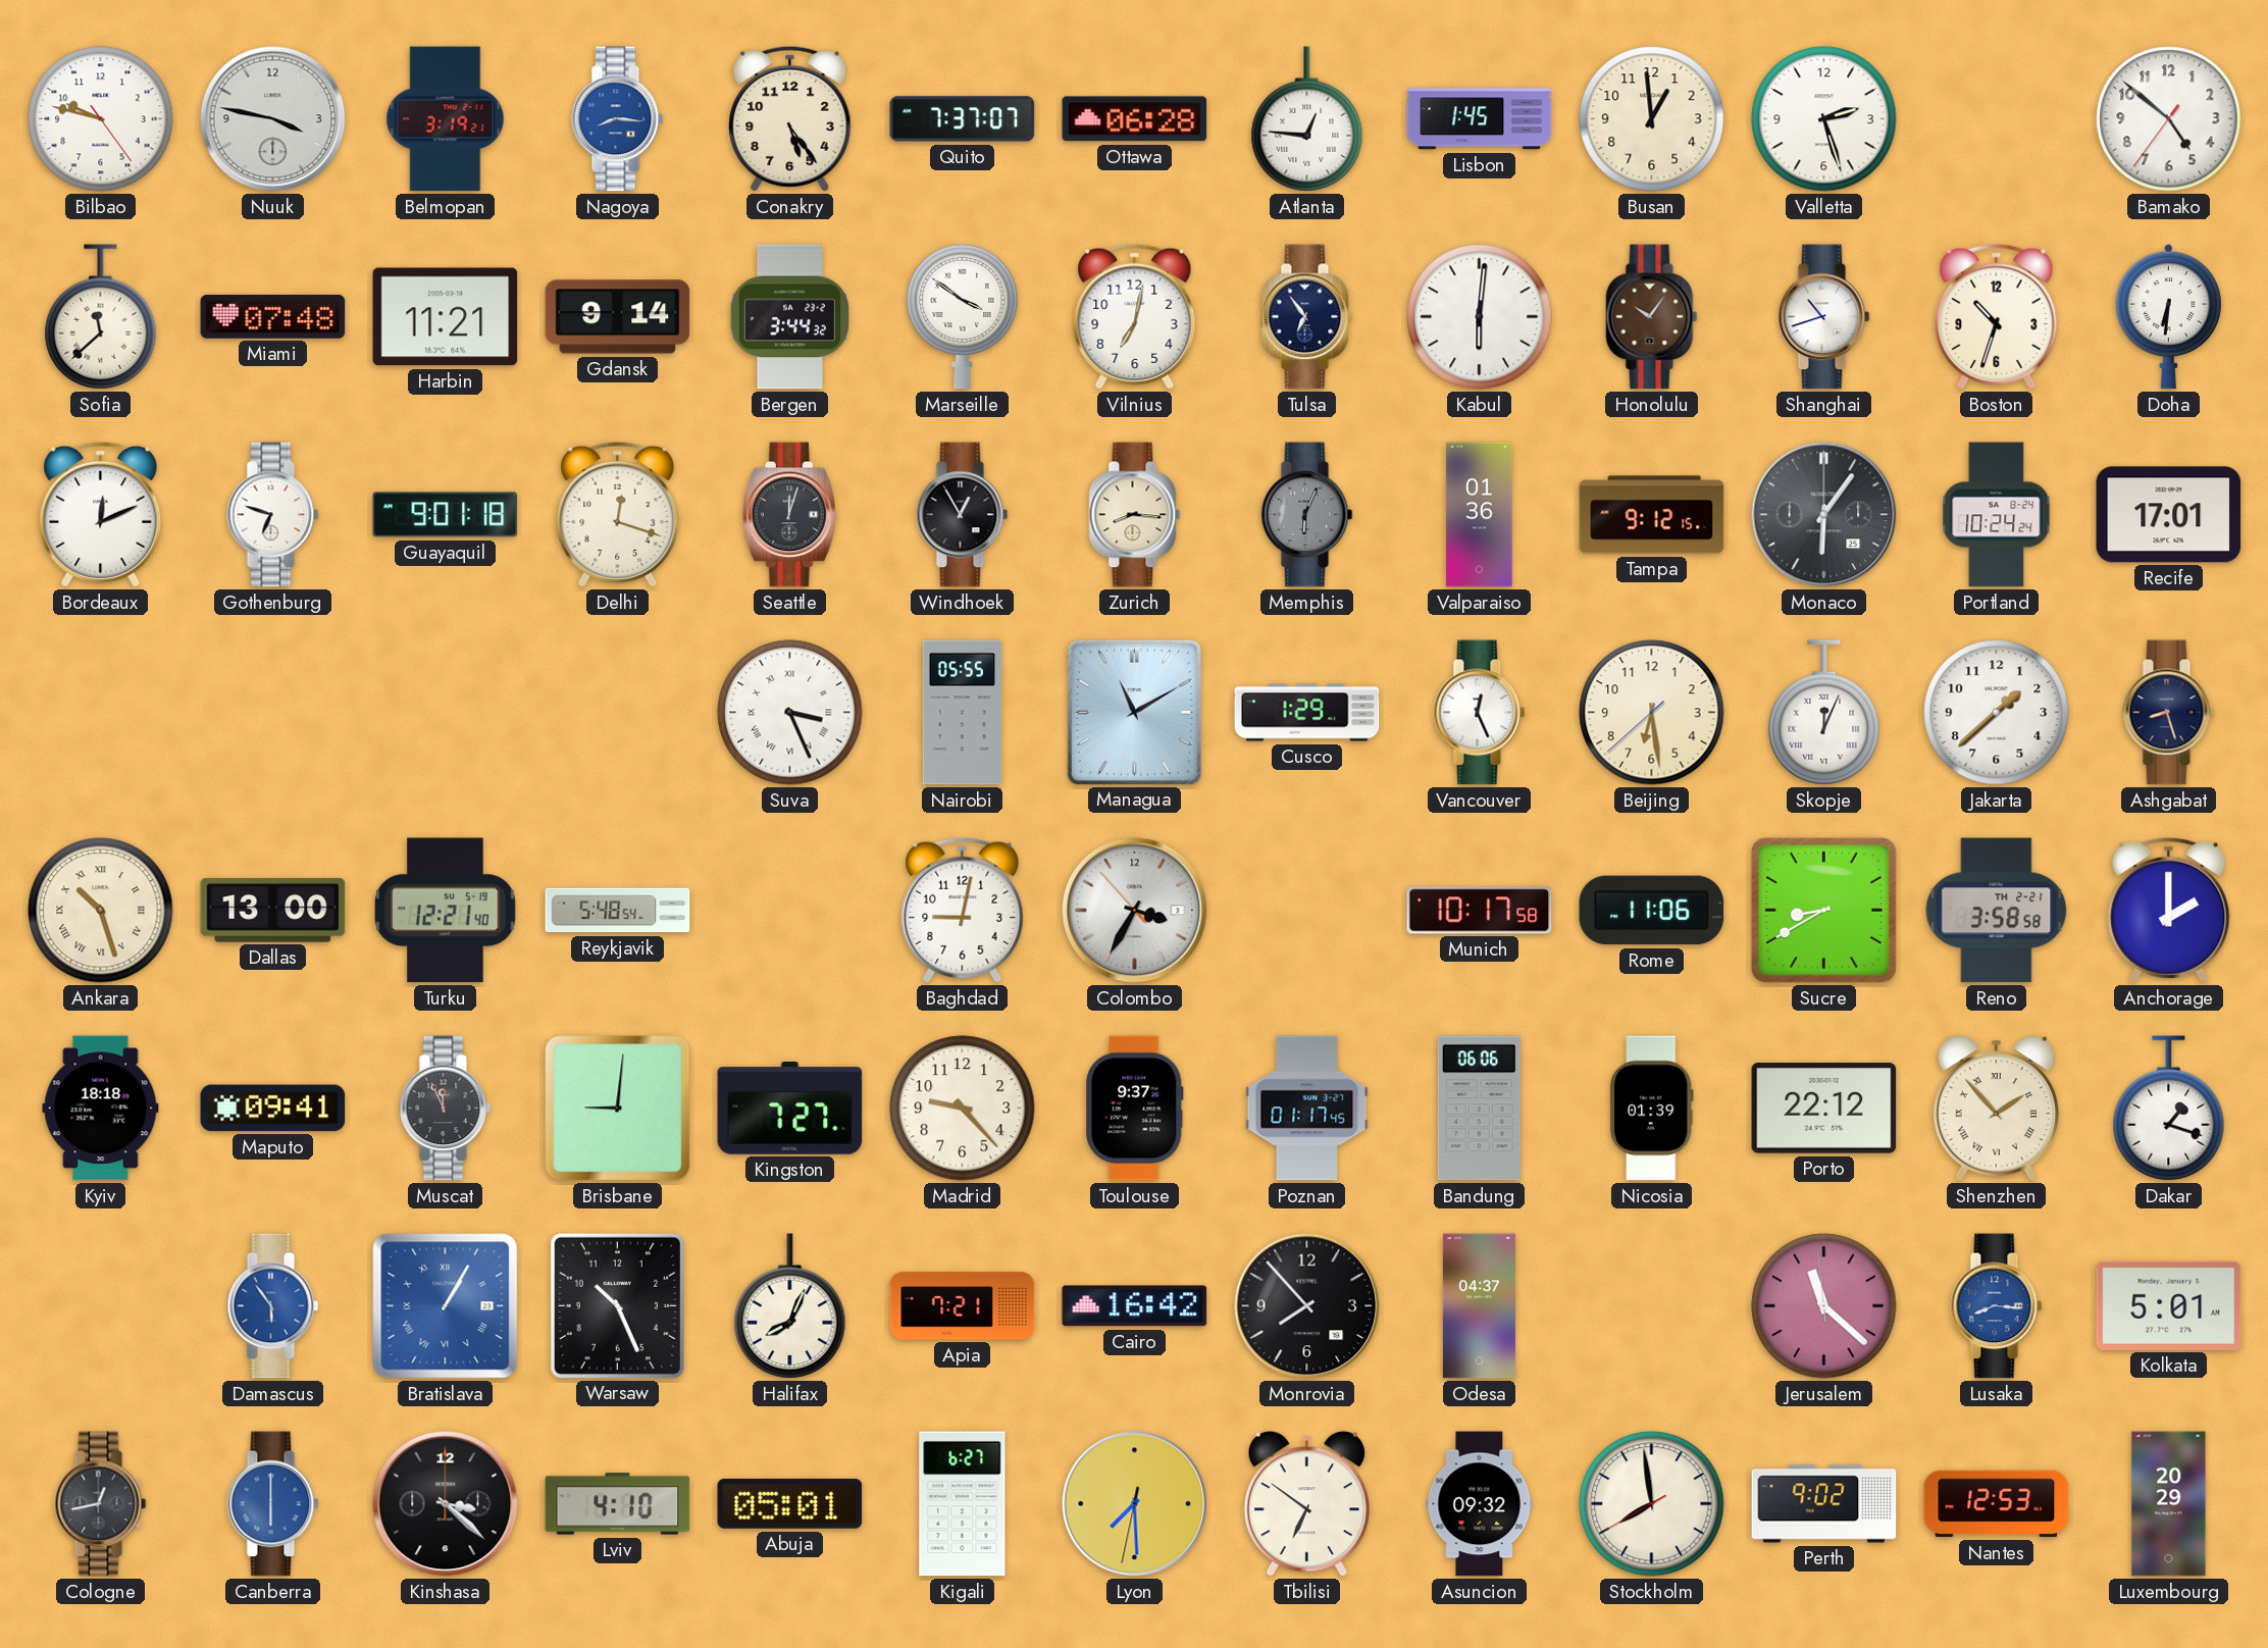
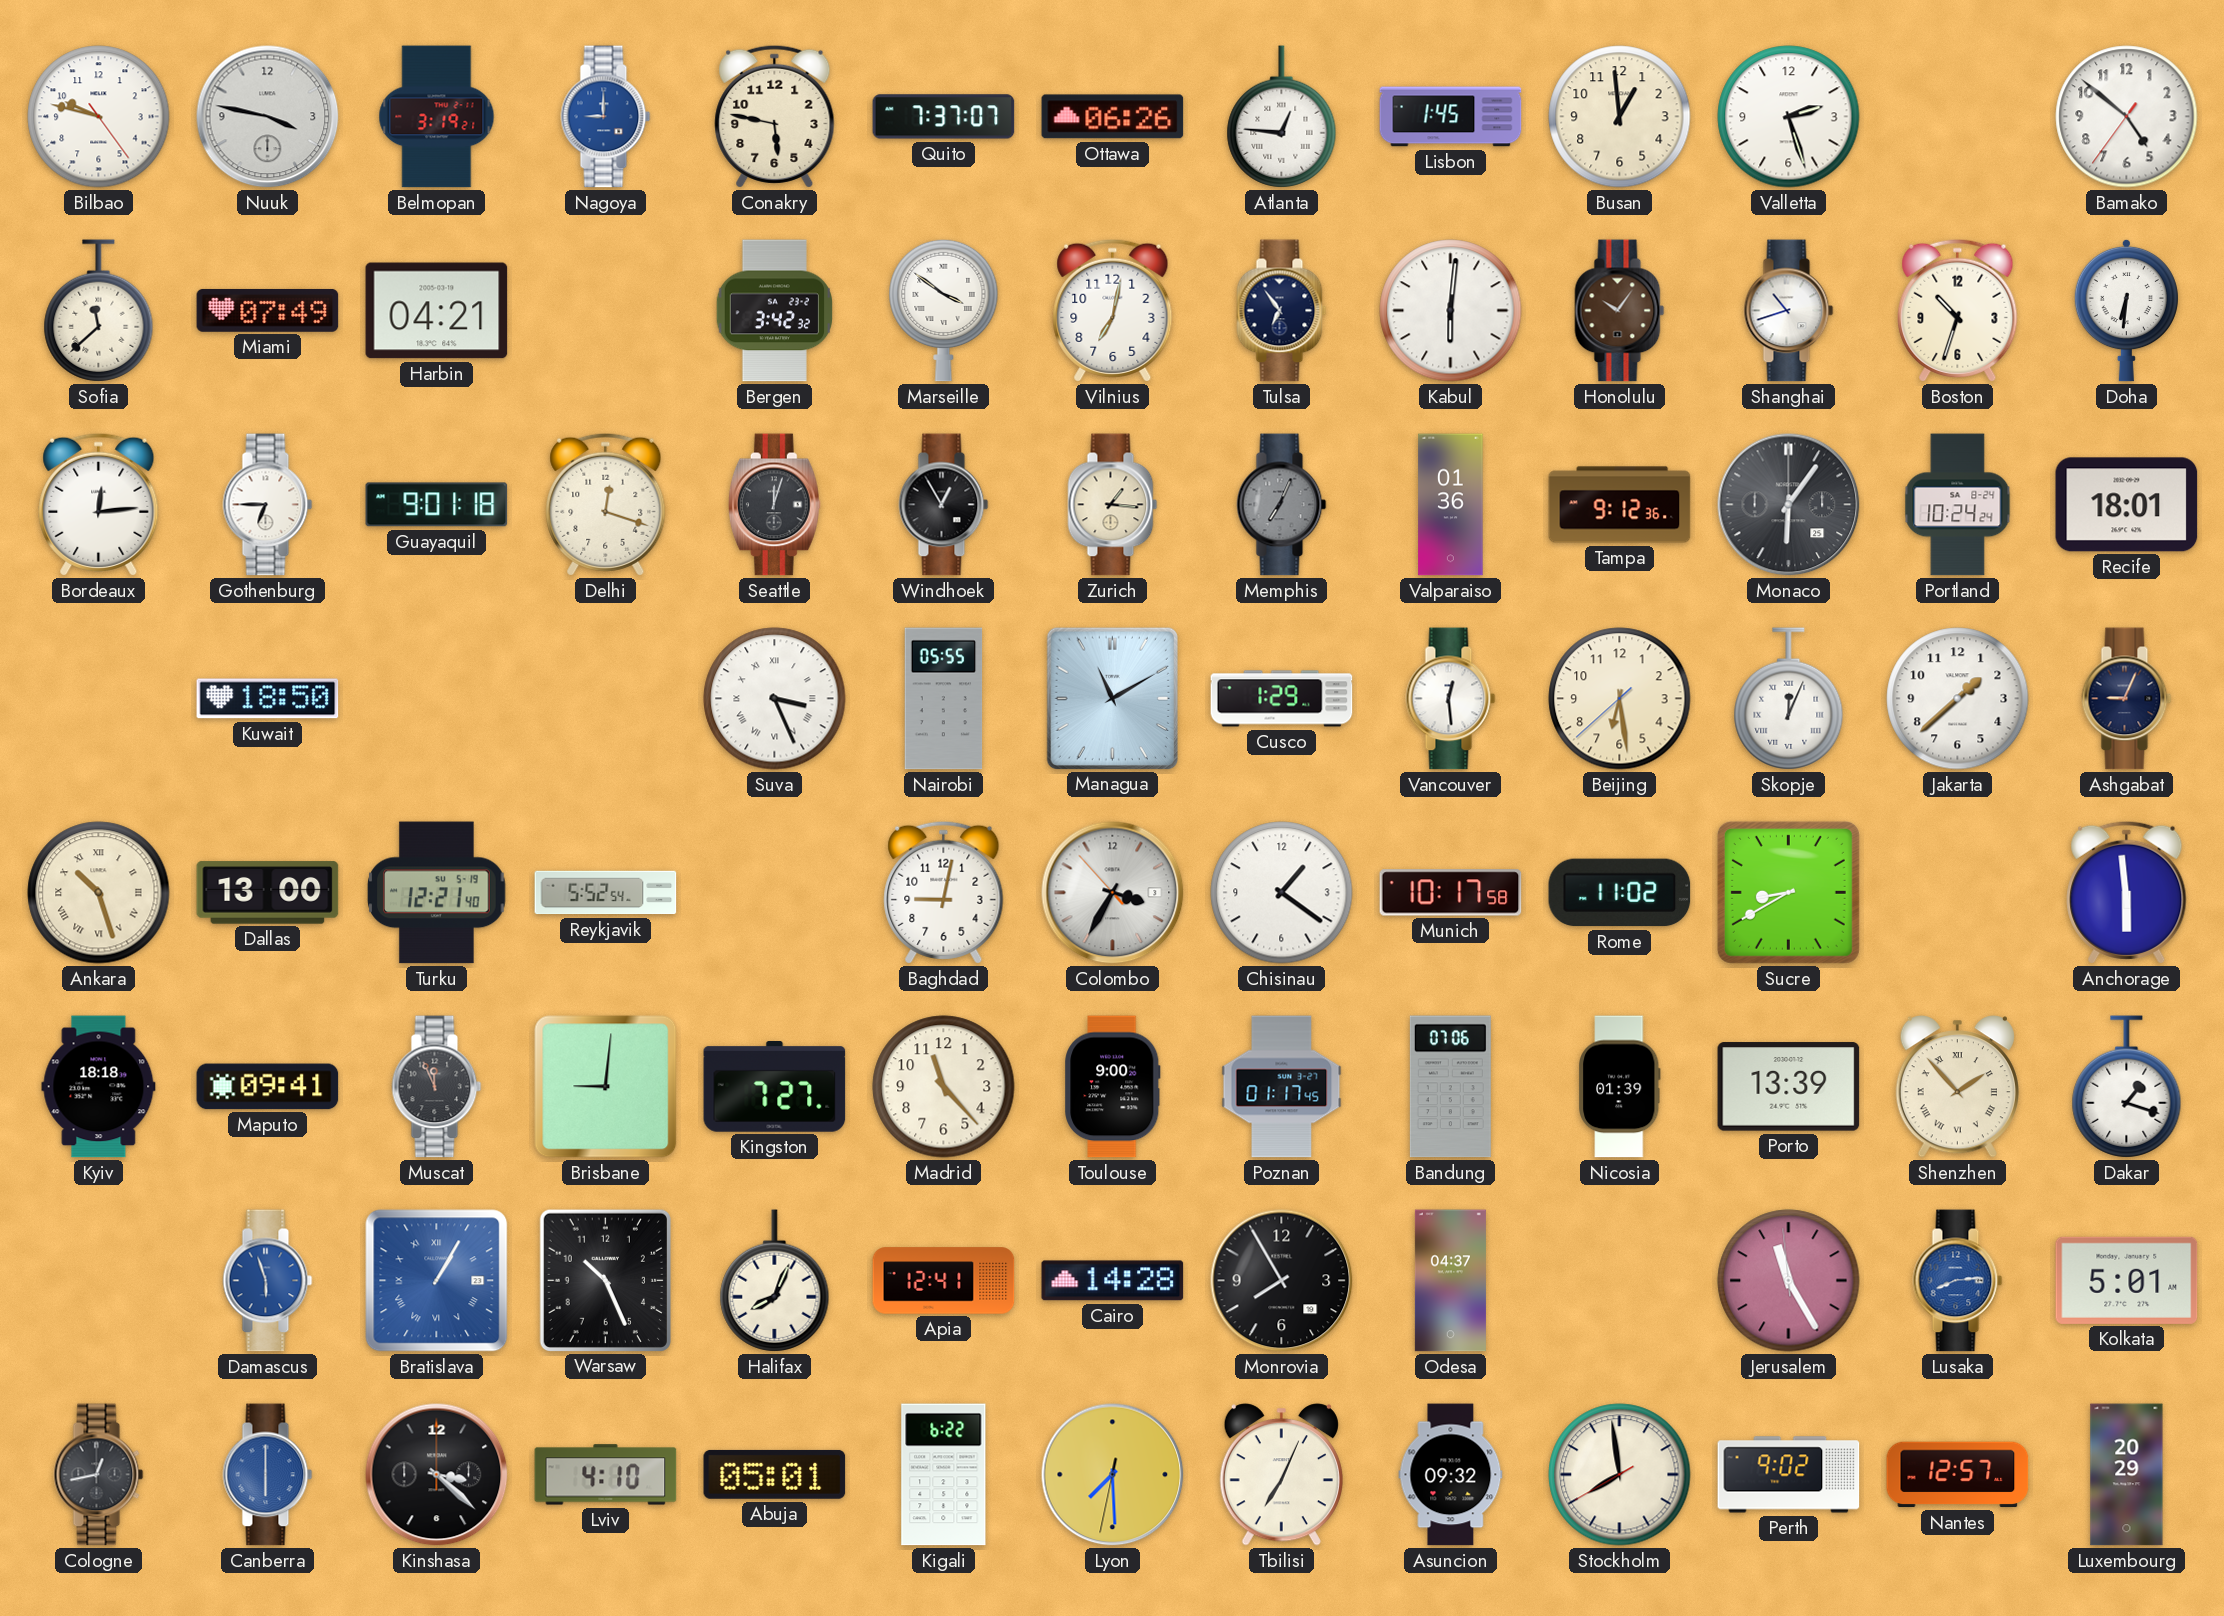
Nagoya: 8:16 -> 9:00
Conakry: 5:24 -> 5:47
Ottawa: 06:28 -> 06:26
Miami: 07:48 -> 07:49
Harbin: 11:21 -> 04:21
Gdansk: 9:14 -> none
Bergen: 3:44 -> 3:42
Bordeaux: 12:11 -> 12:14
Gothenburg: 6:48 -> 6:45
Zurich: 8:16 -> 1:16
Memphis: 6:04 -> 7:04
Tampa: 9:12:15 -> 9:12:36
Recife: 17:01 -> 18:01
Kuwait: none -> 18:50
Vancouver: 12:26 -> 12:29
Ashgabat: 8:27 -> 9:04
Reykjavik: 5:48 -> 5:52
Chisinau: none -> 1:21
Rome: 11:06 -> 11:02
Reno: 3:58 -> none
Anchorage: 2:00 -> 5:59
Madrid: 9:23 -> 11:23
Toulouse: 9:37 -> 9:00
Bandung: 06:06 -> 07:06
Porto: 22:12 -> 13:39
Damascus: 5:54 -> 5:57
Apia: 7:21 -> 12:41
Cairo: 16:42 -> 14:28
Monrovia: 7:53 -> 7:55
Jerusalem: 11:21 -> 11:24
Lusaka: 8:16 -> 8:14
Kigali: 6:27 -> 6:22
Tbilisi: 6:51 -> 7:04
Nantes: 12:53 -> 12:57
